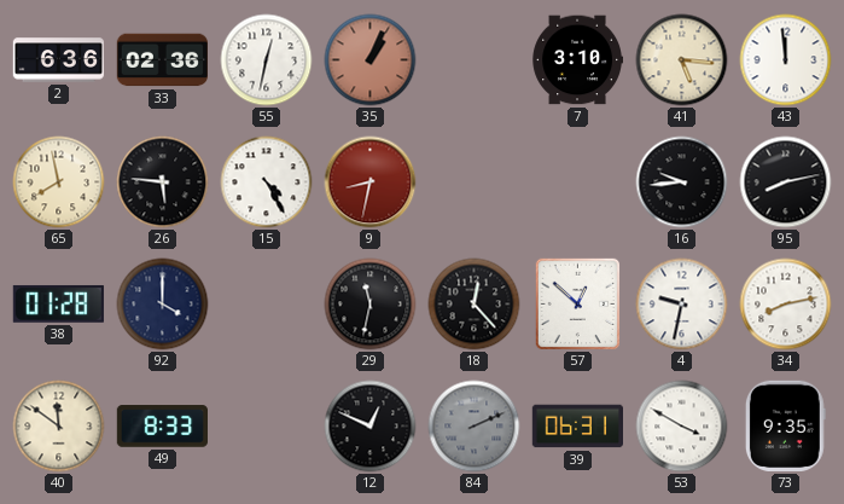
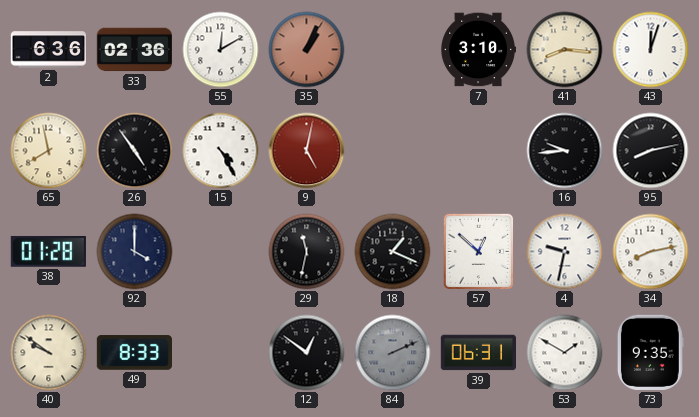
55: 12:32 -> 12:10
41: 5:16 -> 8:16
43: 11:59 -> 12:03
26: 5:46 -> 4:54
9: 8:32 -> 5:02
18: 12:23 -> 1:19
40: 11:51 -> 9:51
12: 12:49 -> 12:51
53: 3:50 -> 1:50
